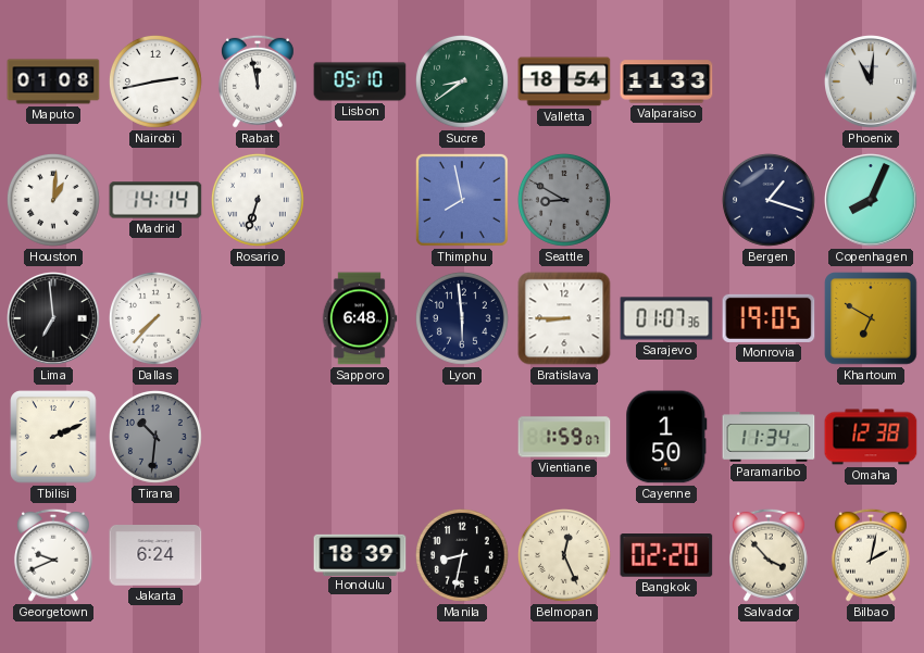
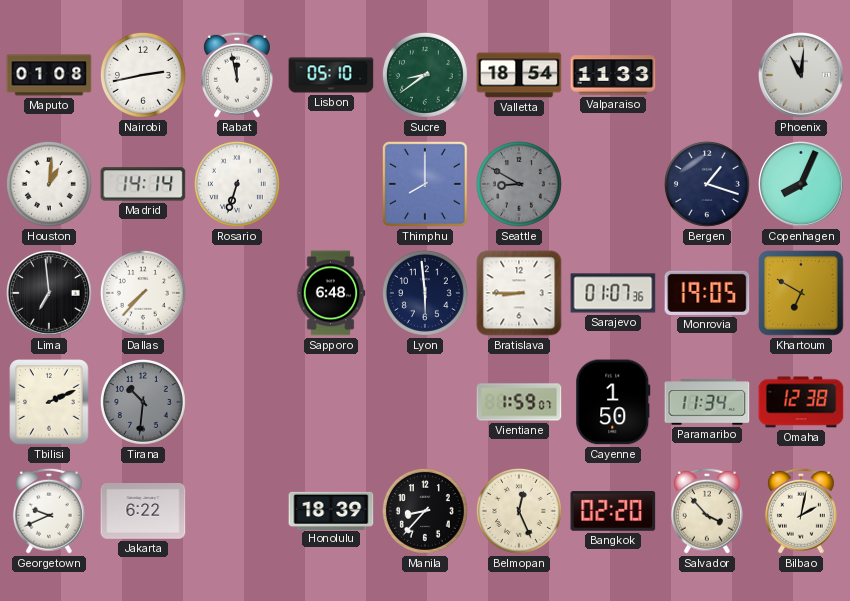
Thimphu: 7:58 -> 8:00
Jakarta: 6:24 -> 6:22
Manila: 8:32 -> 8:37
